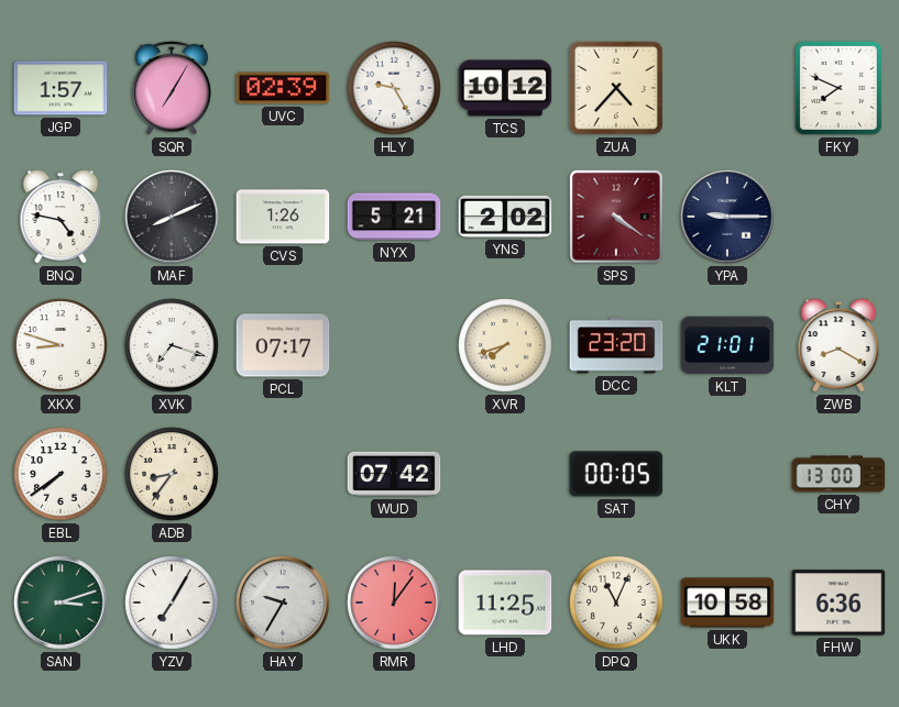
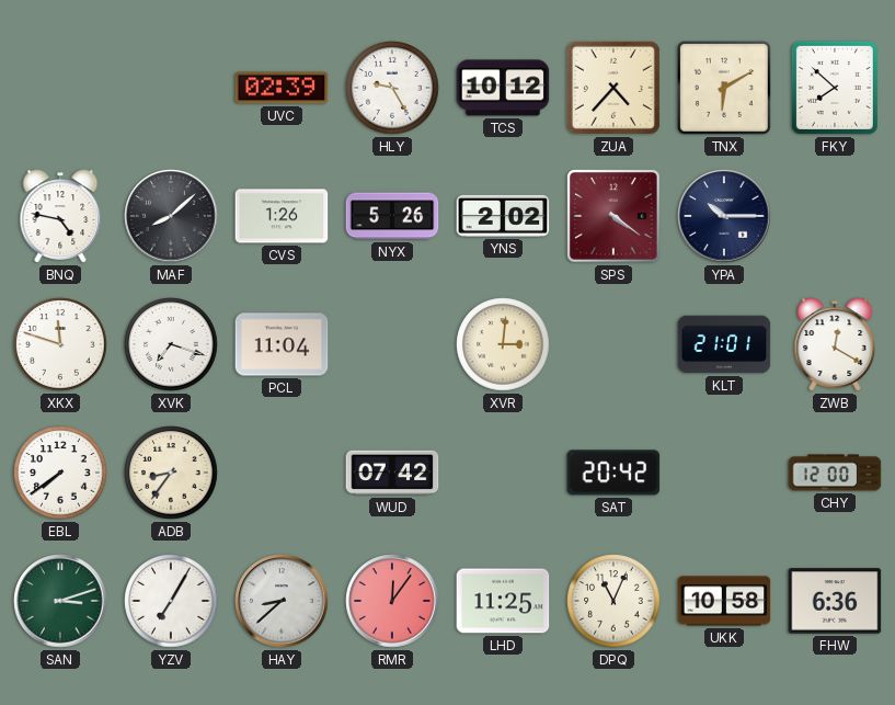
JGP: 1:57 -> none
SQR: 7:05 -> none
TNX: none -> 6:10
FKY: 7:49 -> 7:52
MAF: 8:11 -> 8:08
NYX: 5:21 -> 5:26
YPA: 9:15 -> 10:15
XKX: 8:48 -> 11:48
PCL: 07:17 -> 11:04
XVR: 7:42 -> 3:01
DCC: 23:20 -> none
ZWB: 8:20 -> 12:20
SAT: 00:05 -> 20:42
CHY: 13:00 -> 12:00
HAY: 9:35 -> 8:38
